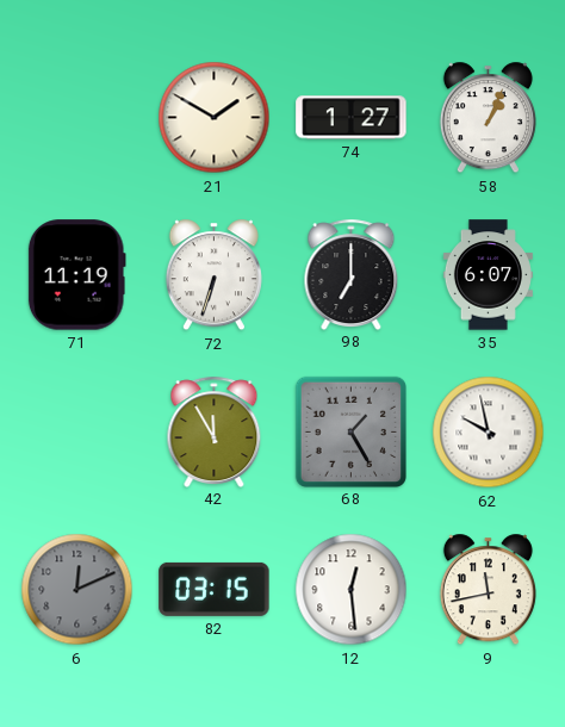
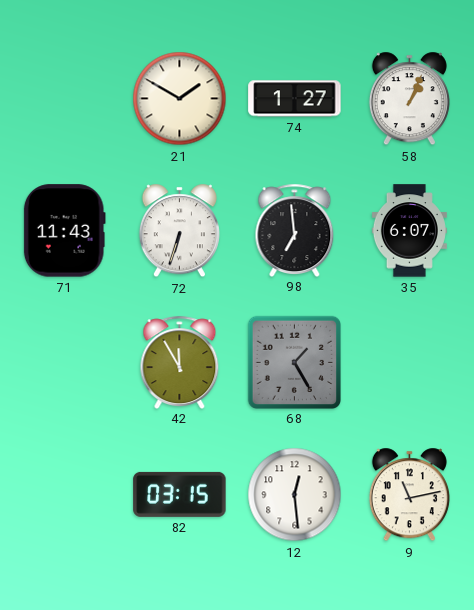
71: 11:19 -> 11:43
98: 7:00 -> 6:59
62: 9:58 -> none
6: 12:11 -> none
9: 11:43 -> 11:13
